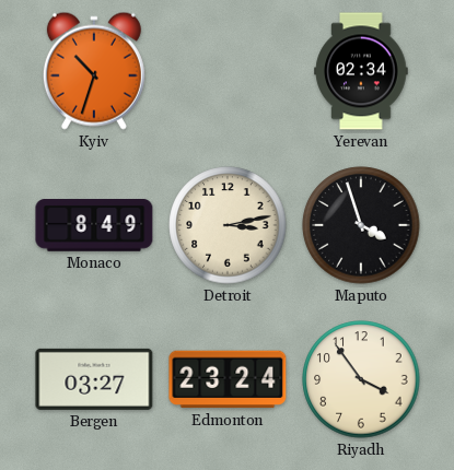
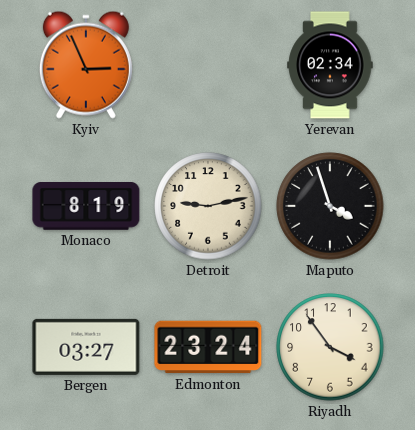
Kyiv: 10:33 -> 2:56
Monaco: 8:49 -> 8:19
Detroit: 3:13 -> 9:13
